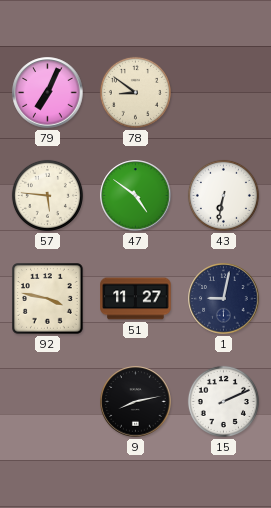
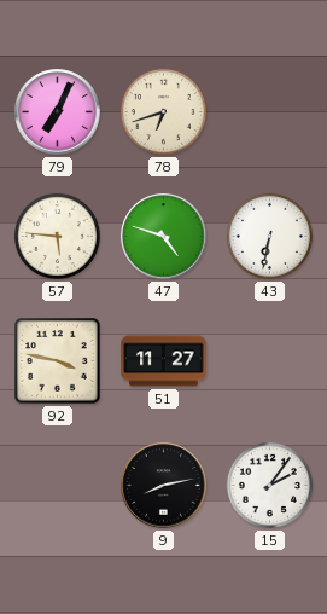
78: 8:51 -> 6:42
47: 4:51 -> 4:48
1: 9:02 -> none
15: 2:11 -> 2:06
